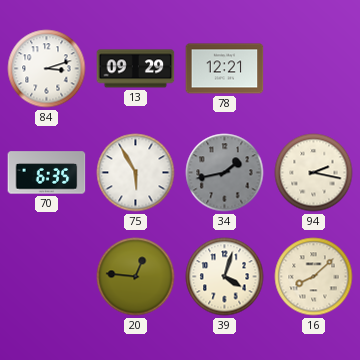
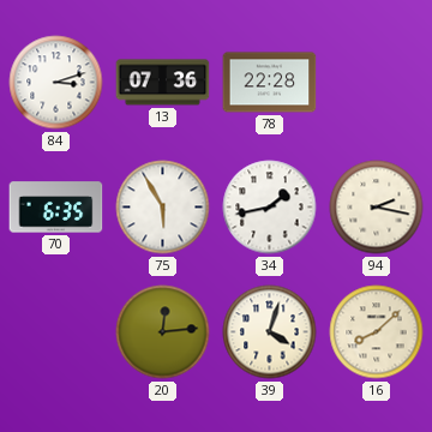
13: 09:29 -> 07:36
78: 12:21 -> 22:28
34 dial: grey -> white
20: 12:46 -> 12:14
